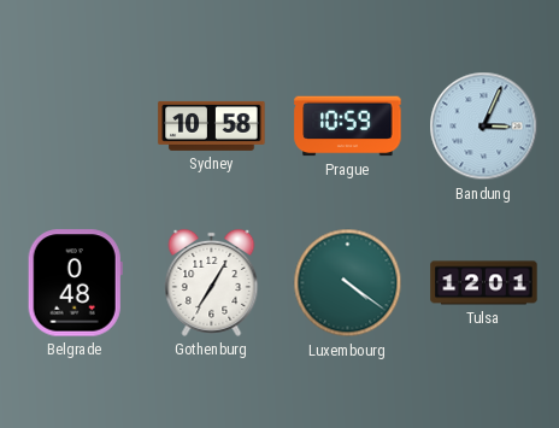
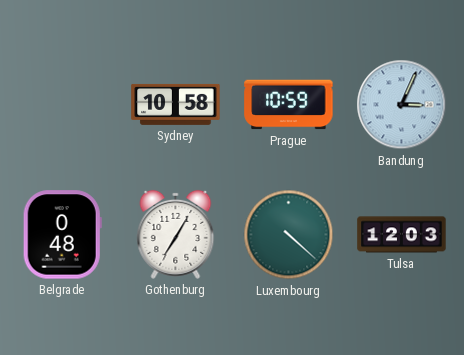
Luxembourg: 4:21 -> 4:22
Tulsa: 12:01 -> 12:03
